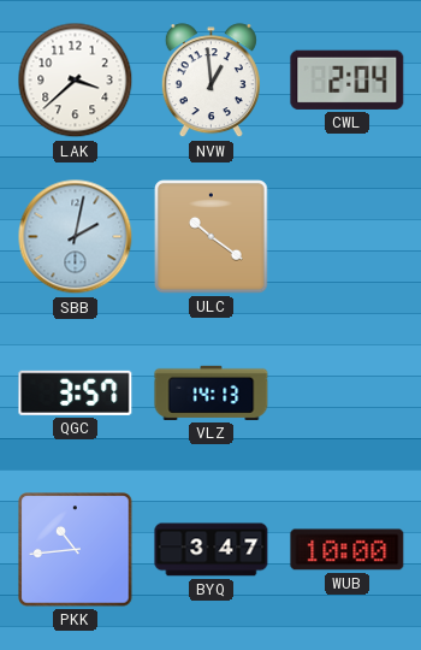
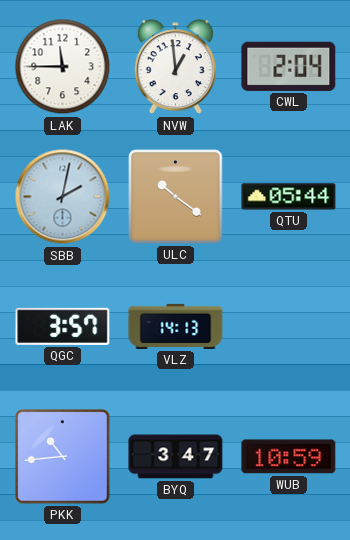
LAK: 3:38 -> 11:45
QTU: none -> 05:44
WUB: 10:00 -> 10:59
